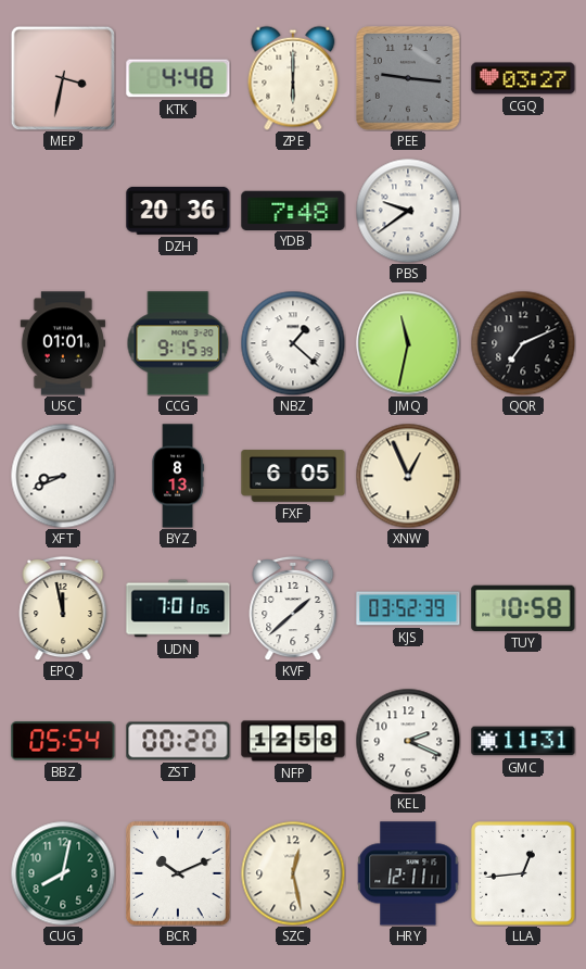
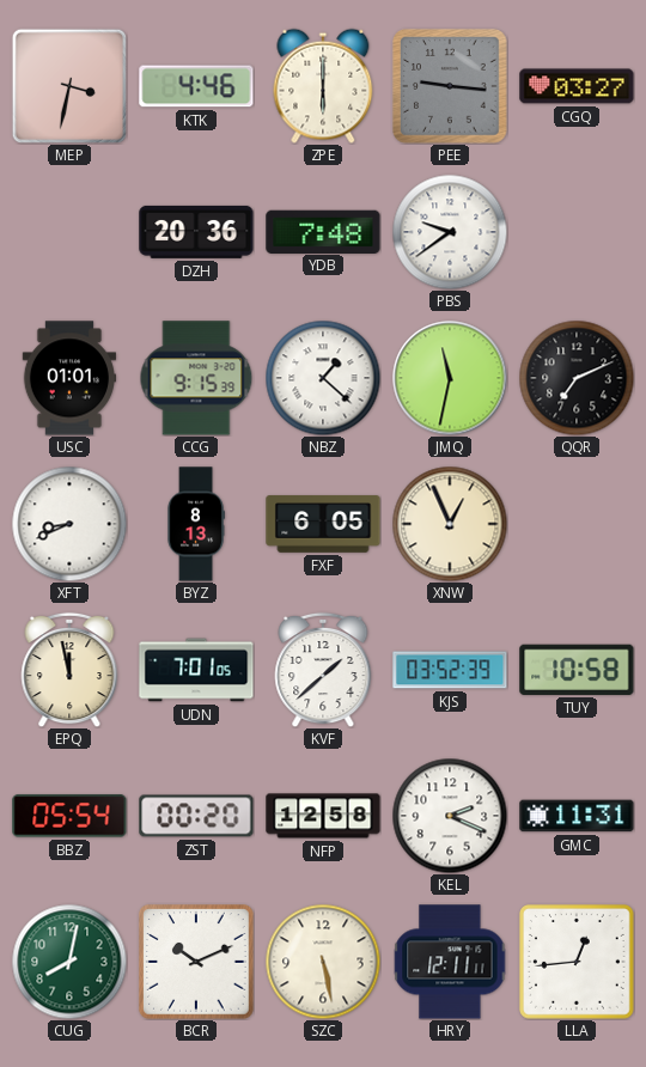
KTK: 4:48 -> 4:46
SZC: 12:28 -> 5:28
